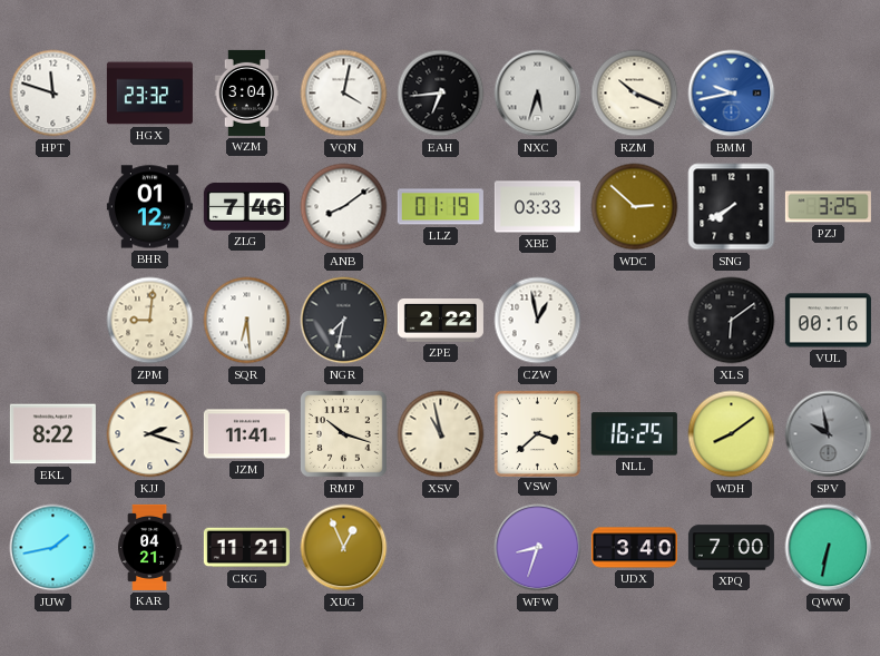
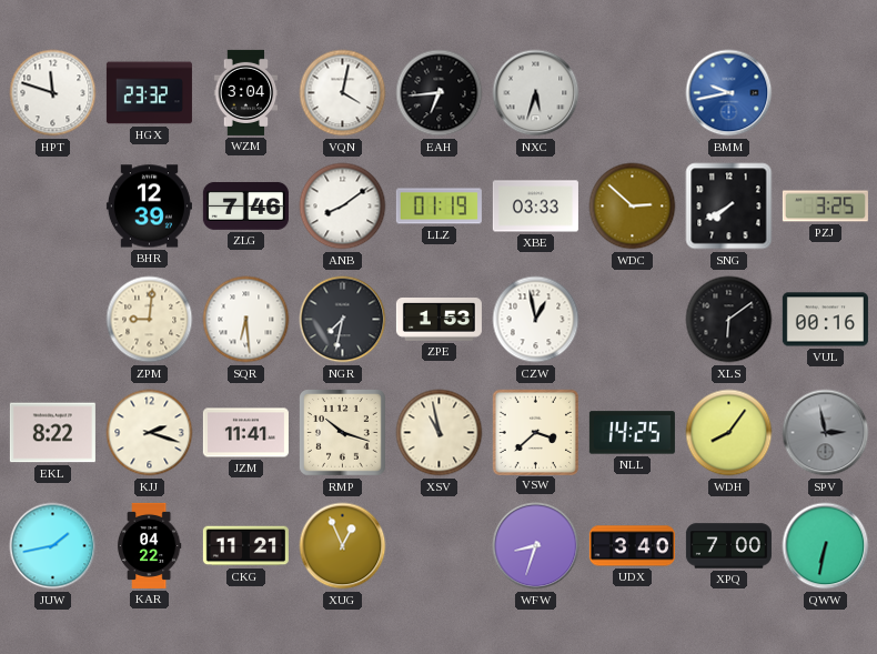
RZM: 10:19 -> none
BHR: 01:12 -> 12:39
ZPE: 2:22 -> 1:53
NLL: 16:25 -> 14:25
WDH: 8:09 -> 8:06
SPV: 9:58 -> 2:58
KAR: 04:21 -> 04:22
